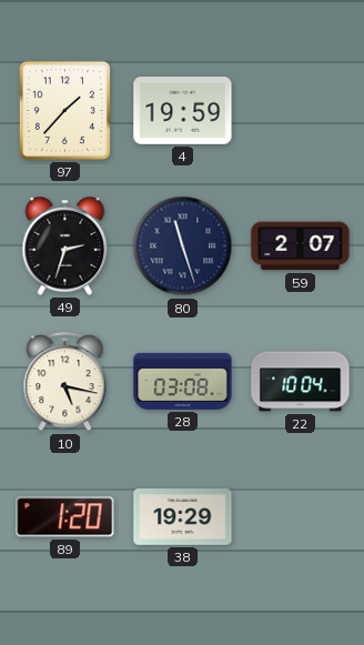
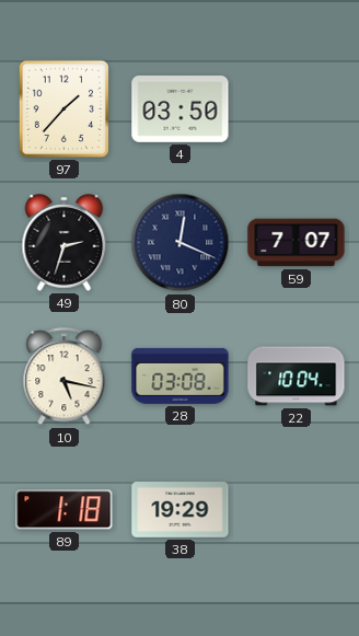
4: 19:59 -> 03:50
80: 11:27 -> 12:19
59: 2:07 -> 7:07
89: 1:20 -> 1:18
